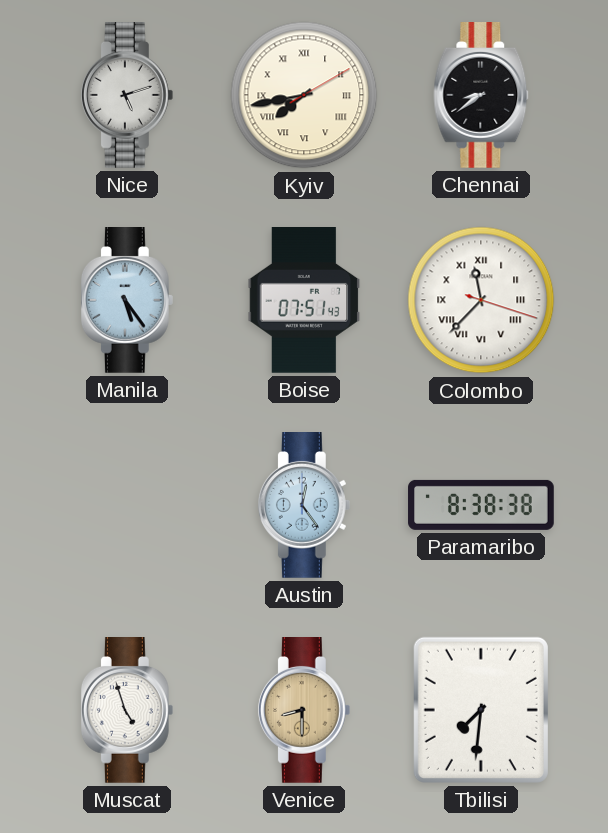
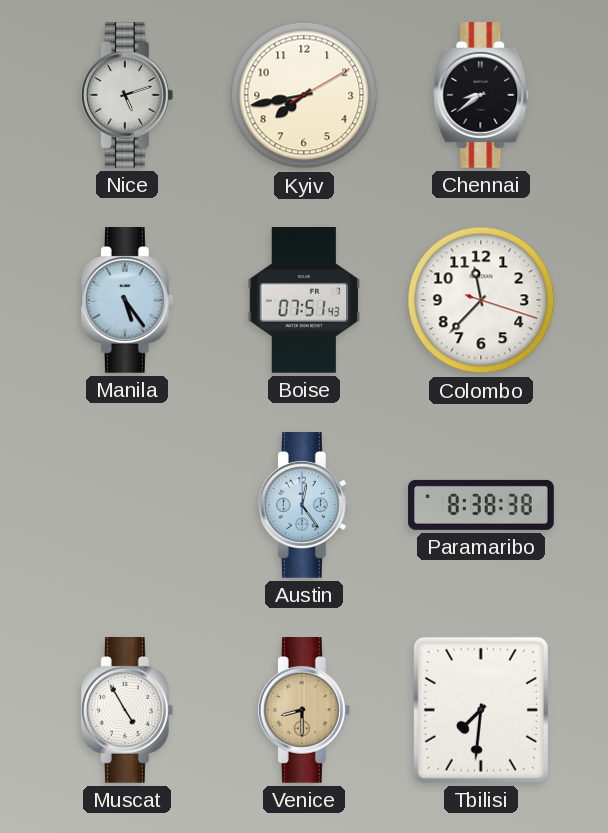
Kyiv numerals: Roman -> Arabic
Colombo numerals: Roman -> Arabic
Muscat: 4:57 -> 4:55
